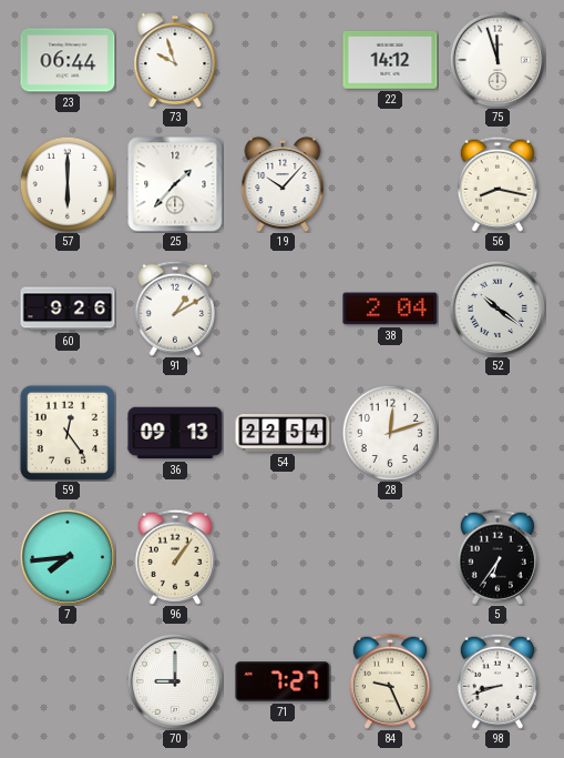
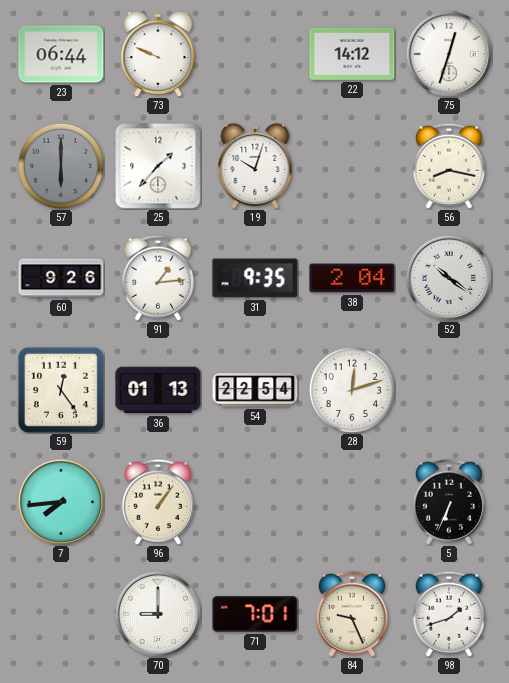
73: 9:57 -> 9:49
75: 11:57 -> 12:33
57 dial: white -> grey
19: 10:07 -> 10:03
91: 1:10 -> 1:14
31: none -> 9:35
36: 09:13 -> 01:13
5: 6:36 -> 6:34
71: 7:27 -> 7:01
98: 8:42 -> 1:42
